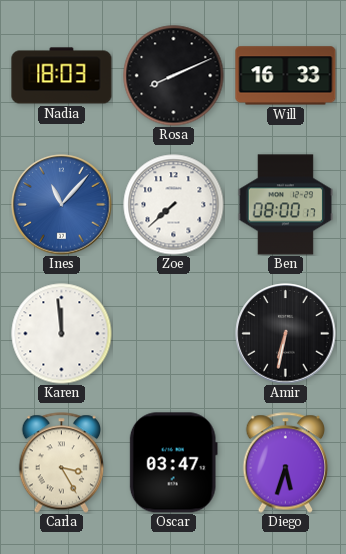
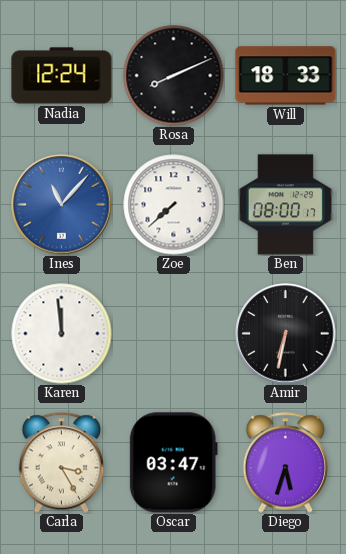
Nadia: 18:03 -> 12:24
Will: 16:33 -> 18:33
